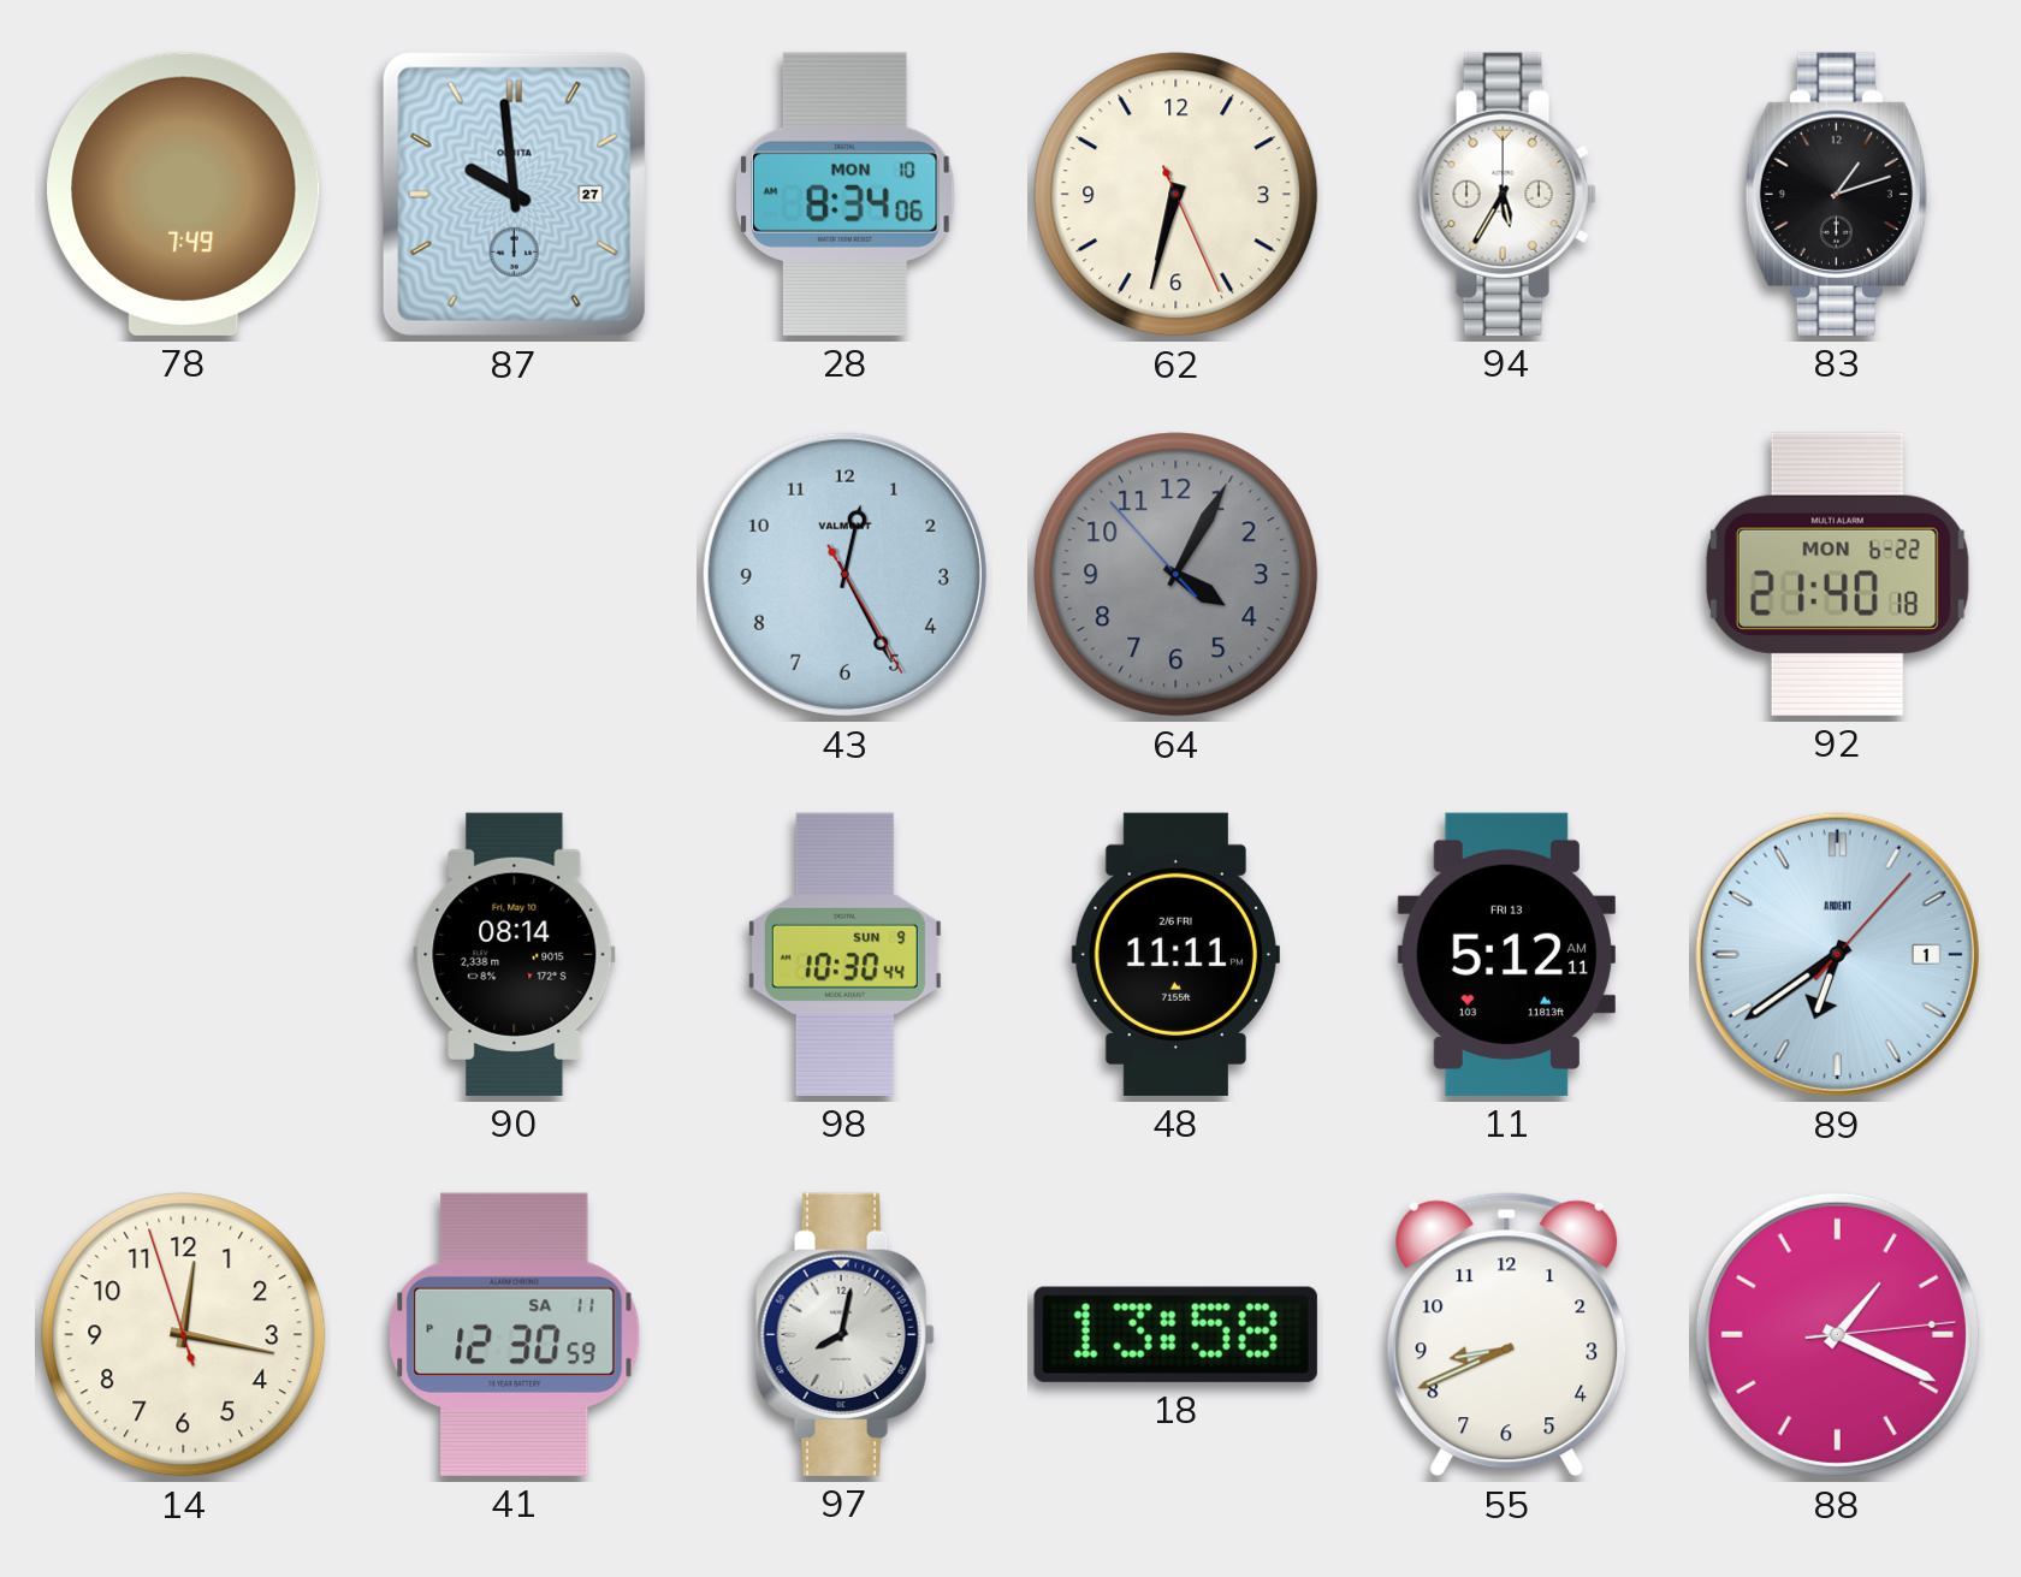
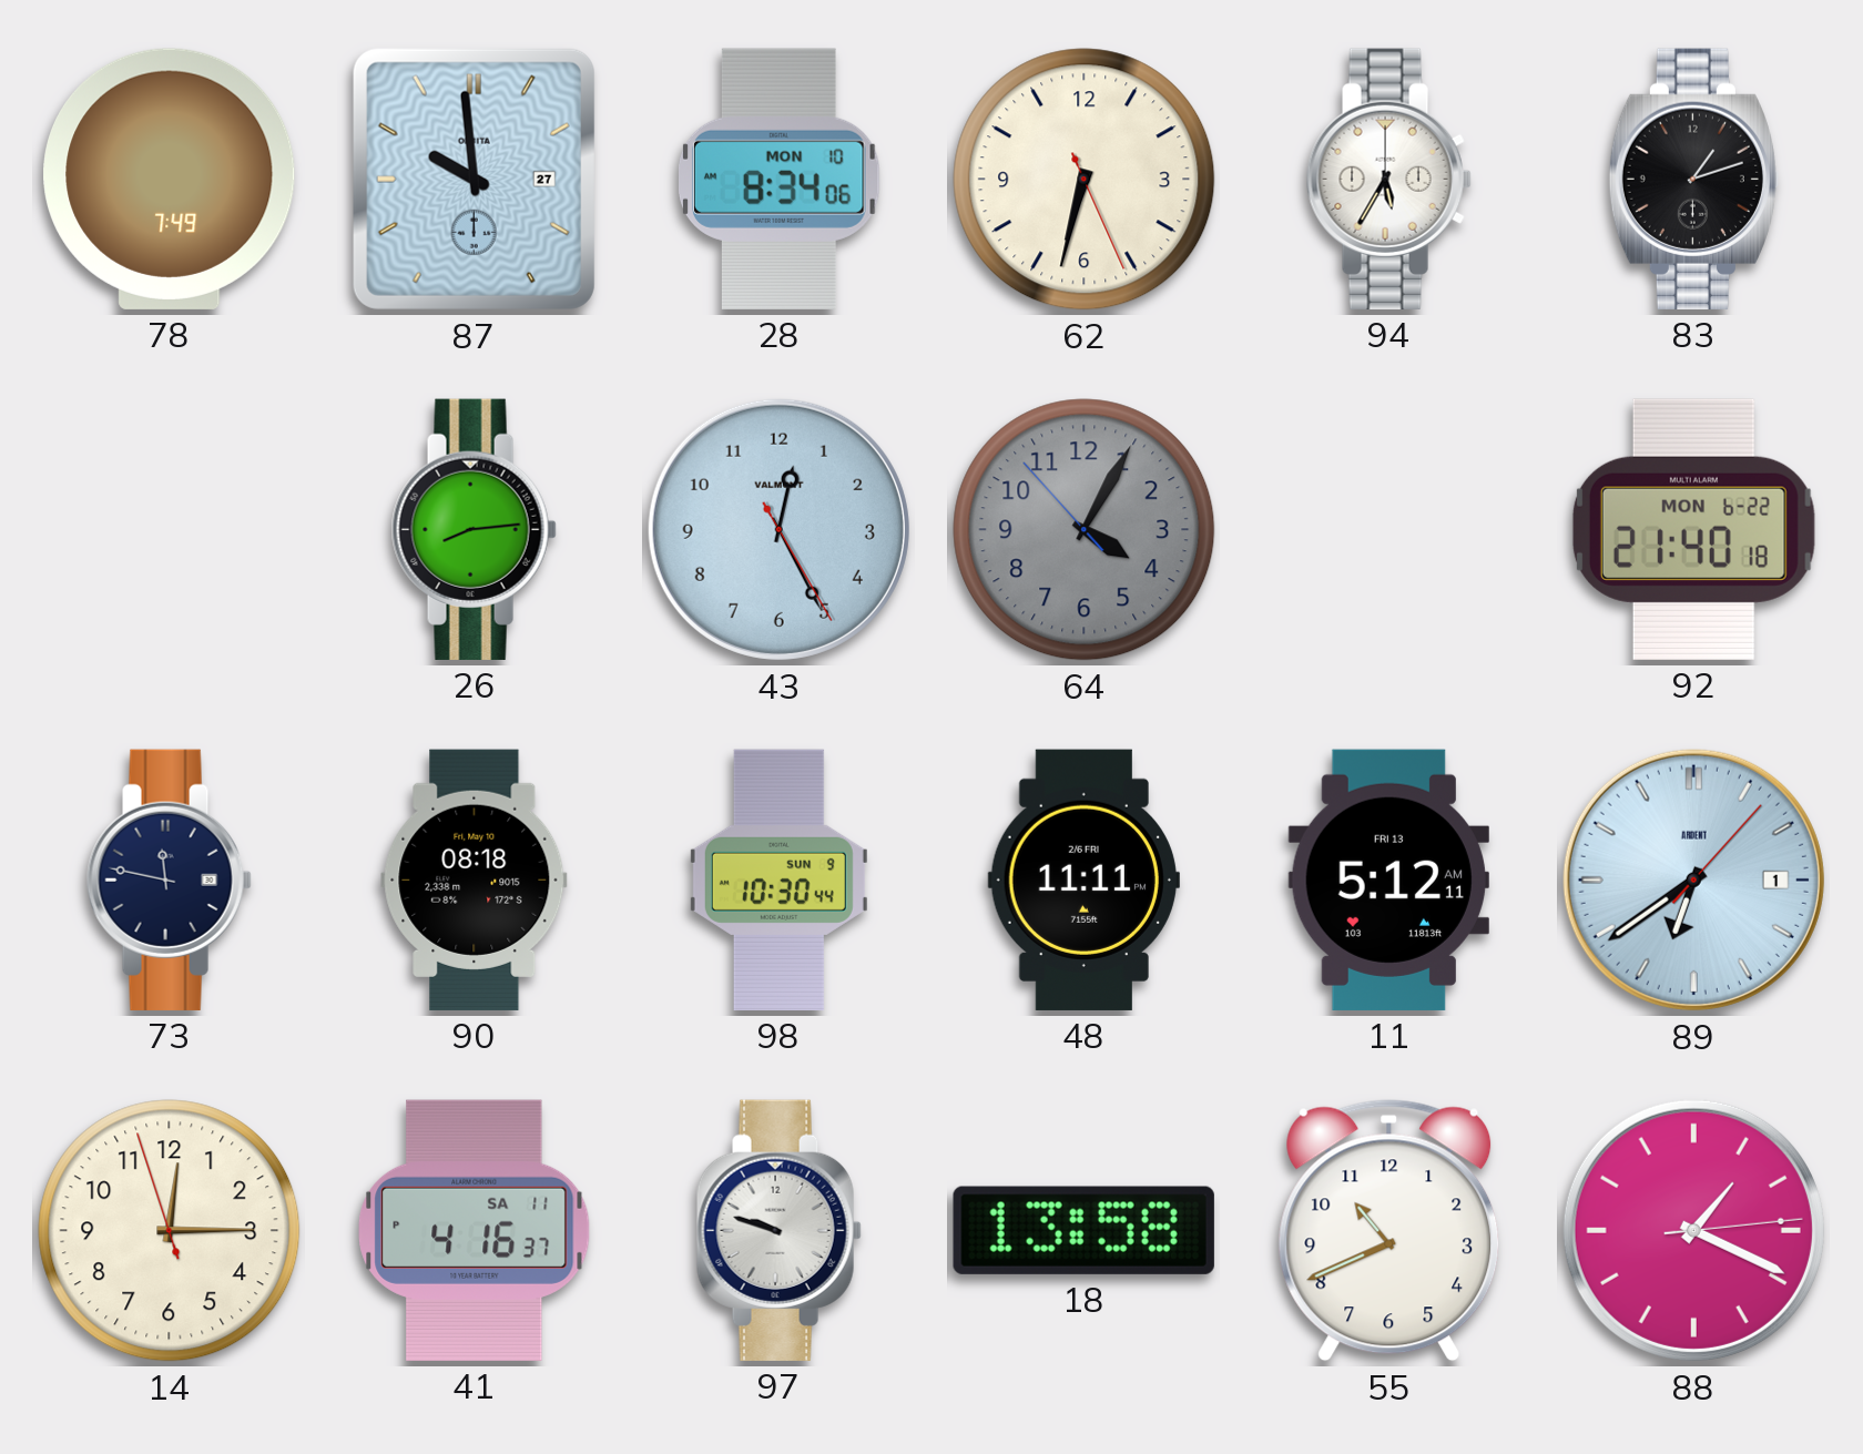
26: none -> 8:14
73: none -> 11:47
90: 08:14 -> 08:18
14: 12:16 -> 12:14
41: 12:30 -> 4:16
97: 8:02 -> 9:48
55: 8:41 -> 10:41
